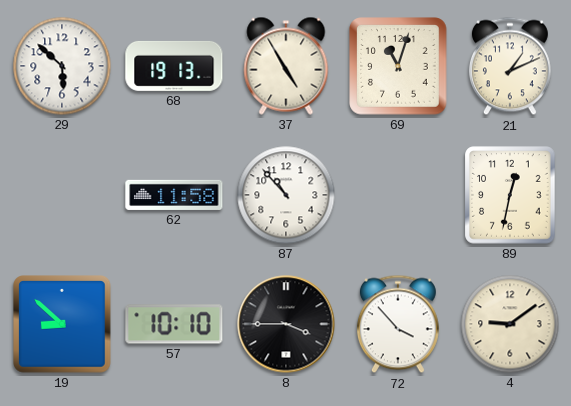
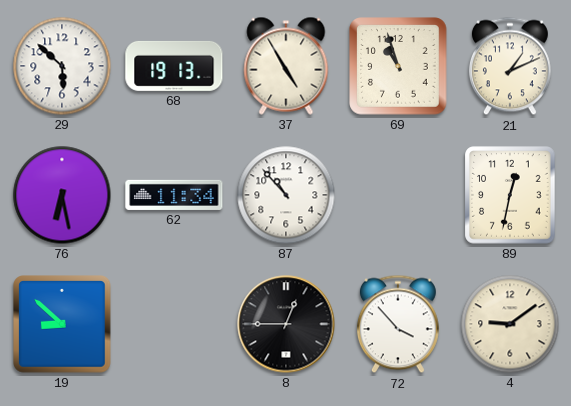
69: 11:03 -> 10:57
76: none -> 6:28
62: 11:58 -> 11:34
57: 10:10 -> none
8: 3:45 -> 12:45
